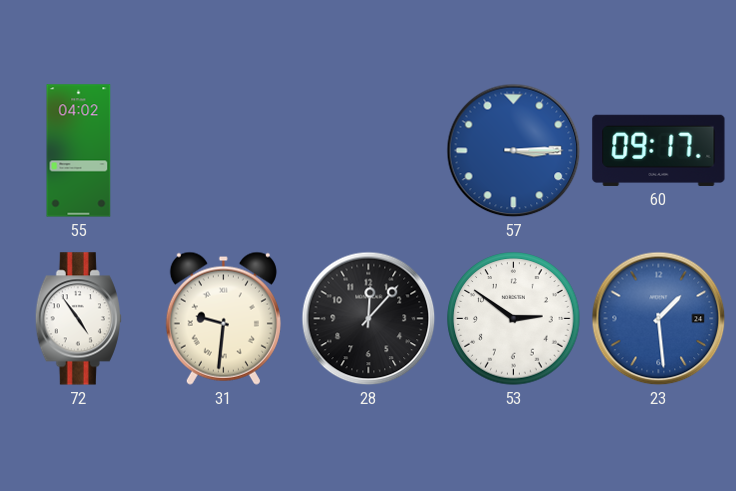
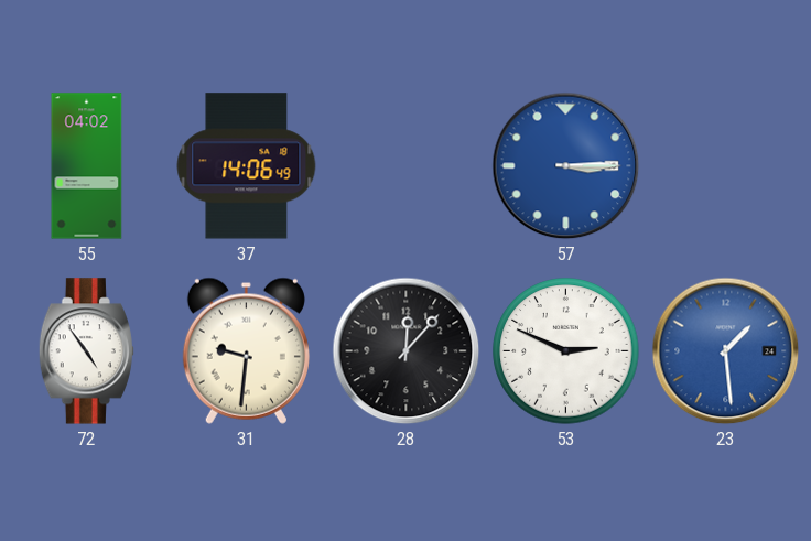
37: none -> 14:06
60: 09:17 -> none
53: 2:51 -> 2:49
